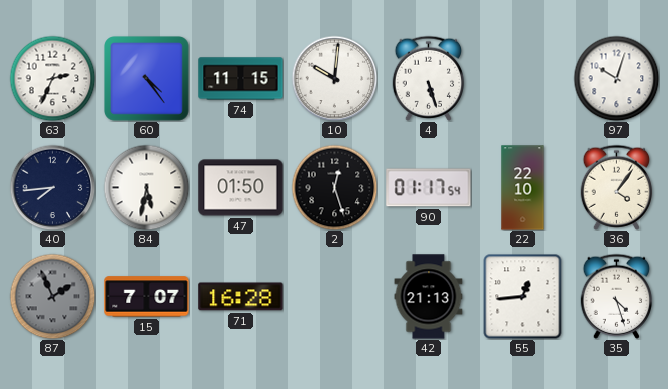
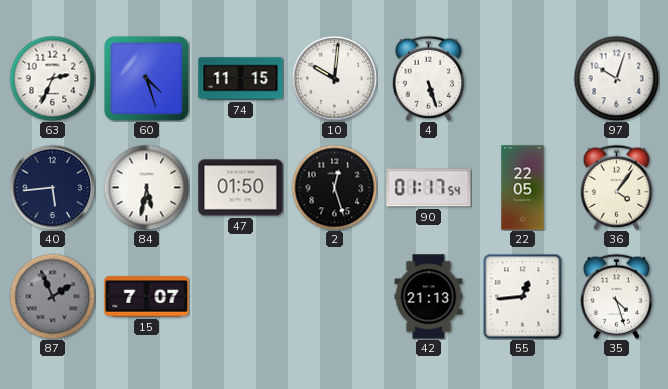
60: 4:24 -> 4:27
40: 7:44 -> 5:44
22: 22:10 -> 22:05
71: 16:28 -> none
